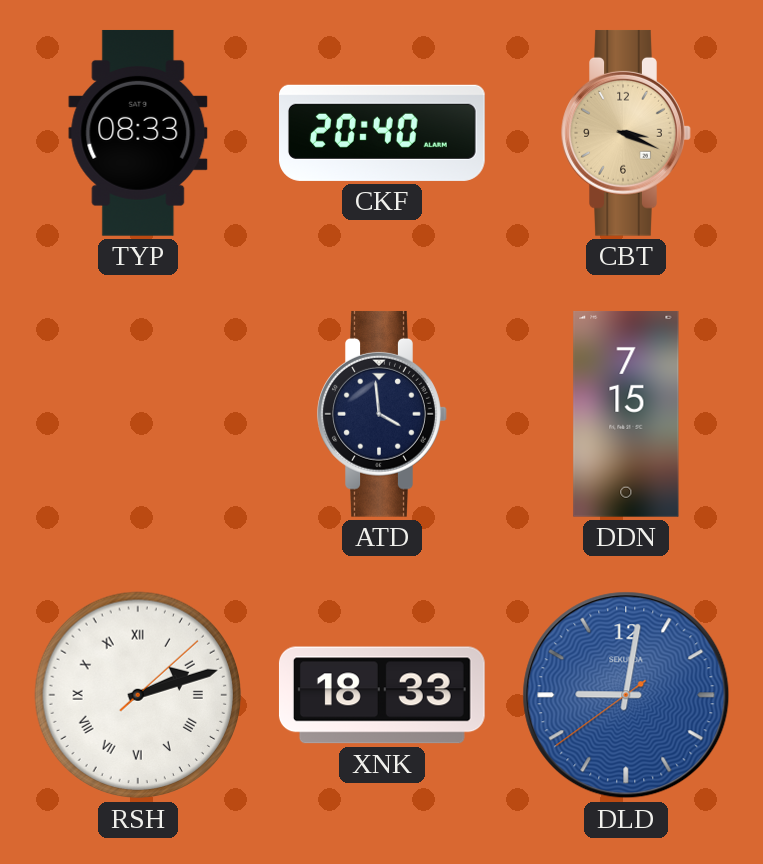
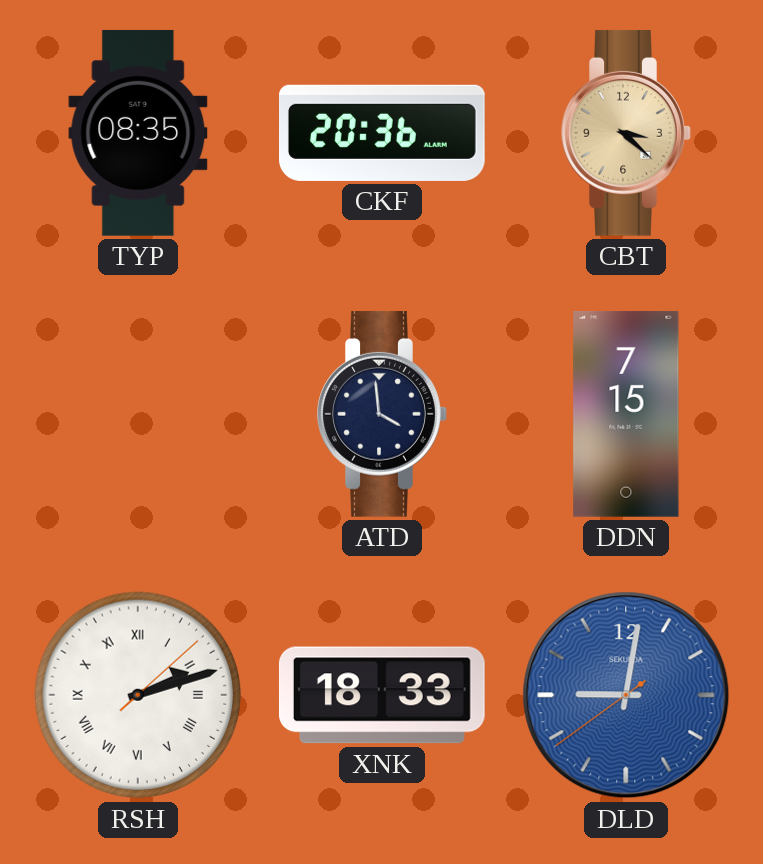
TYP: 08:33 -> 08:35
CKF: 20:40 -> 20:36
CBT: 3:19 -> 3:22
